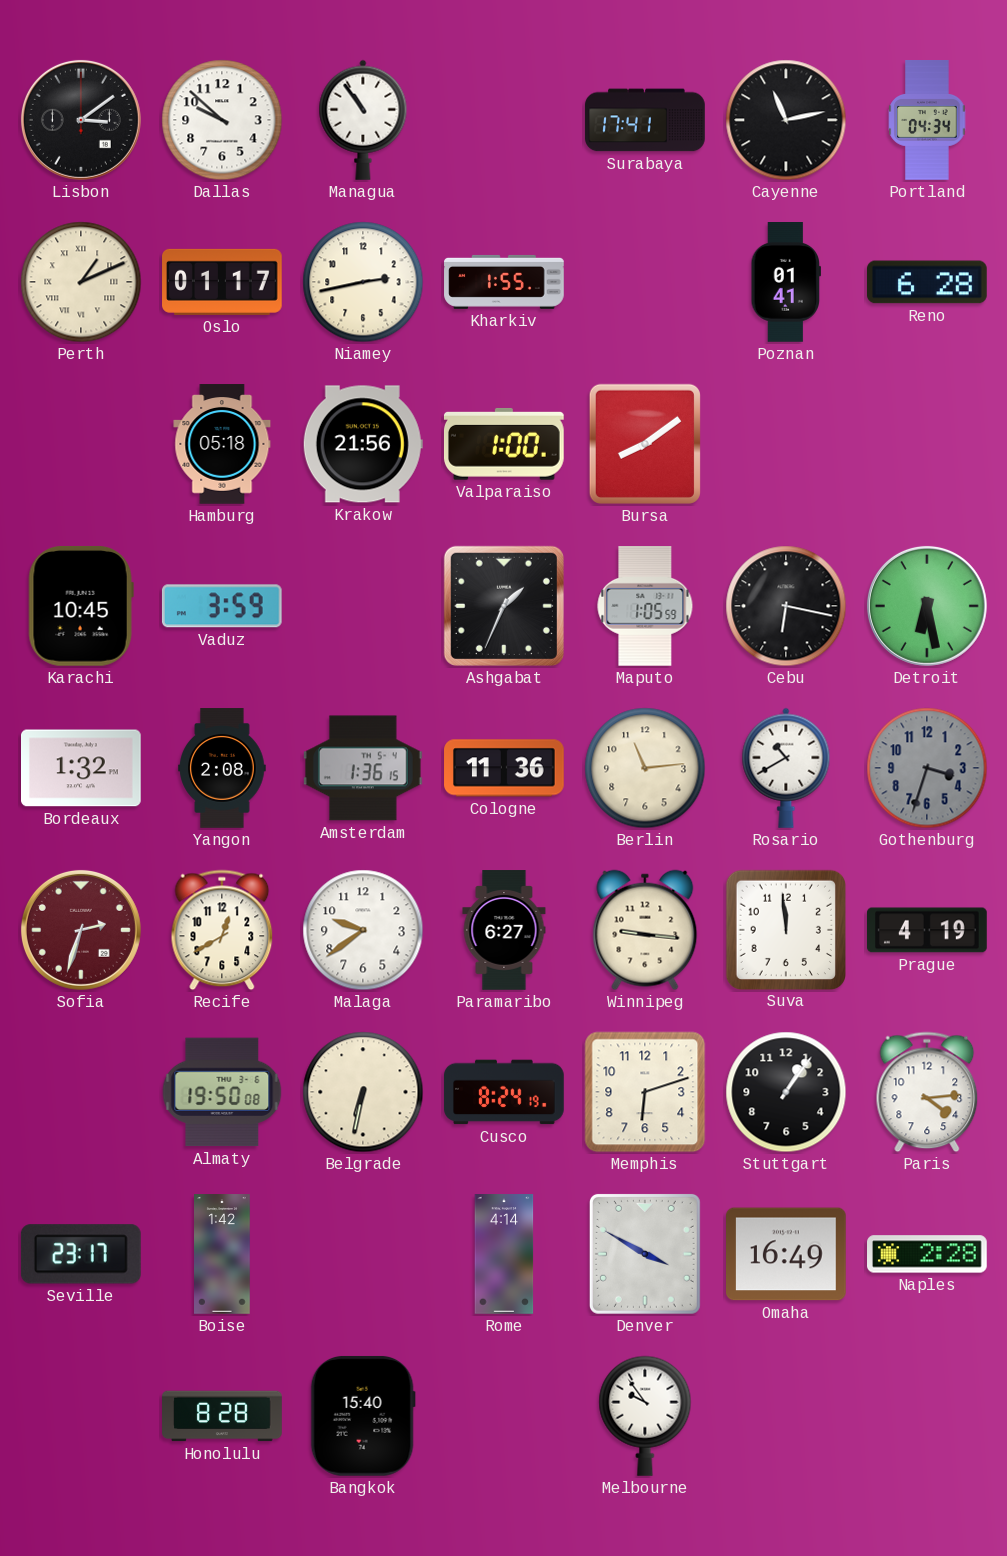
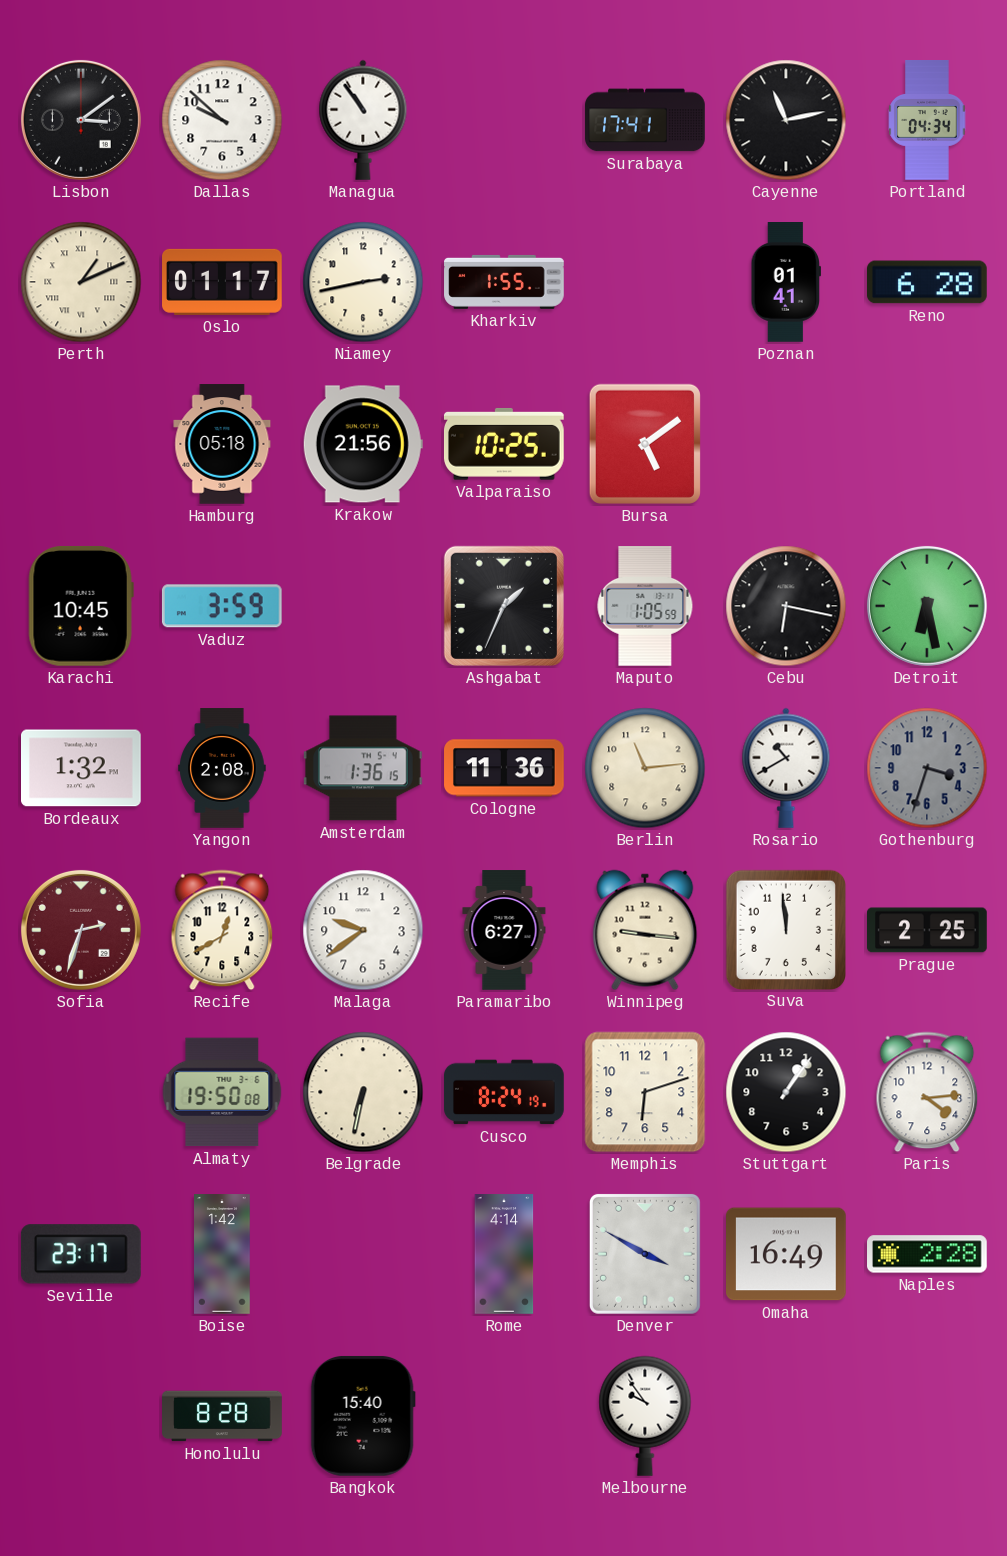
Valparaiso: 1:00 -> 10:25
Bursa: 8:09 -> 5:09
Prague: 4:19 -> 2:25
